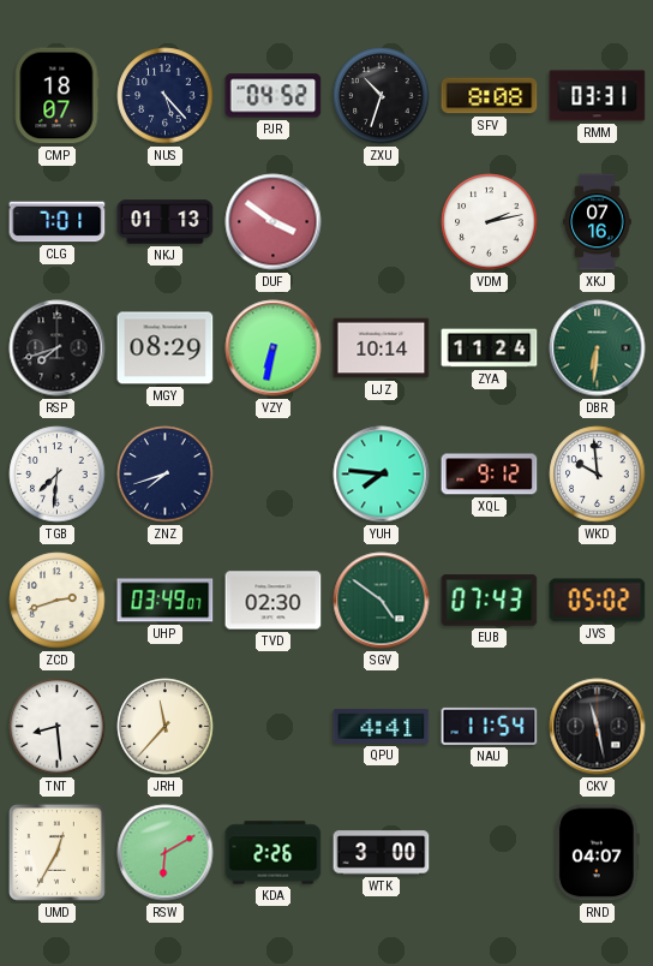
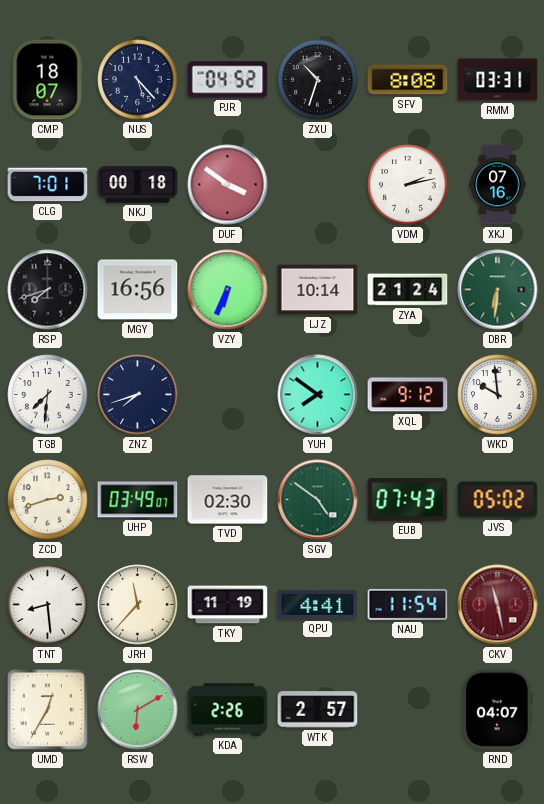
NKJ: 01:13 -> 00:18
MGY: 08:29 -> 16:56
VZY: 6:32 -> 6:34
ZYA: 11:24 -> 21:24
YUH: 7:46 -> 7:51
TKY: none -> 11:19
CKV dial: black -> burgundy
WTK: 3:00 -> 2:57
